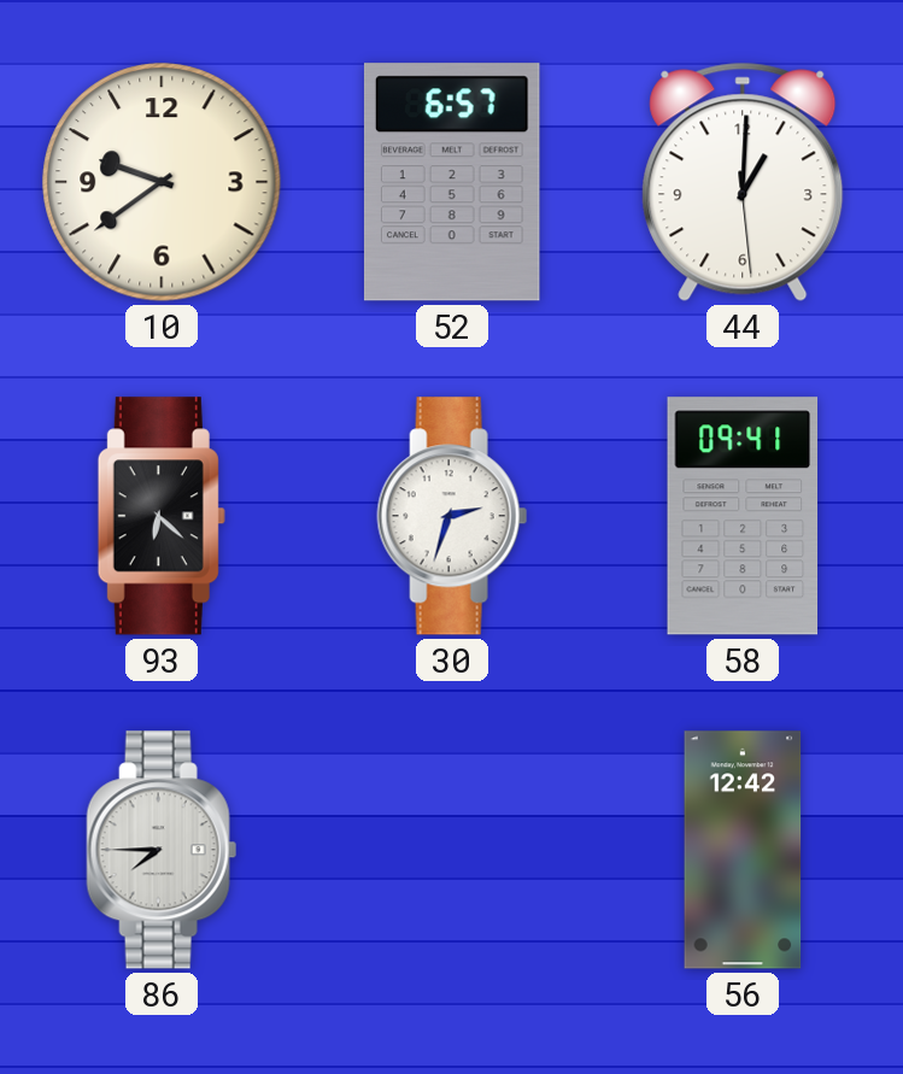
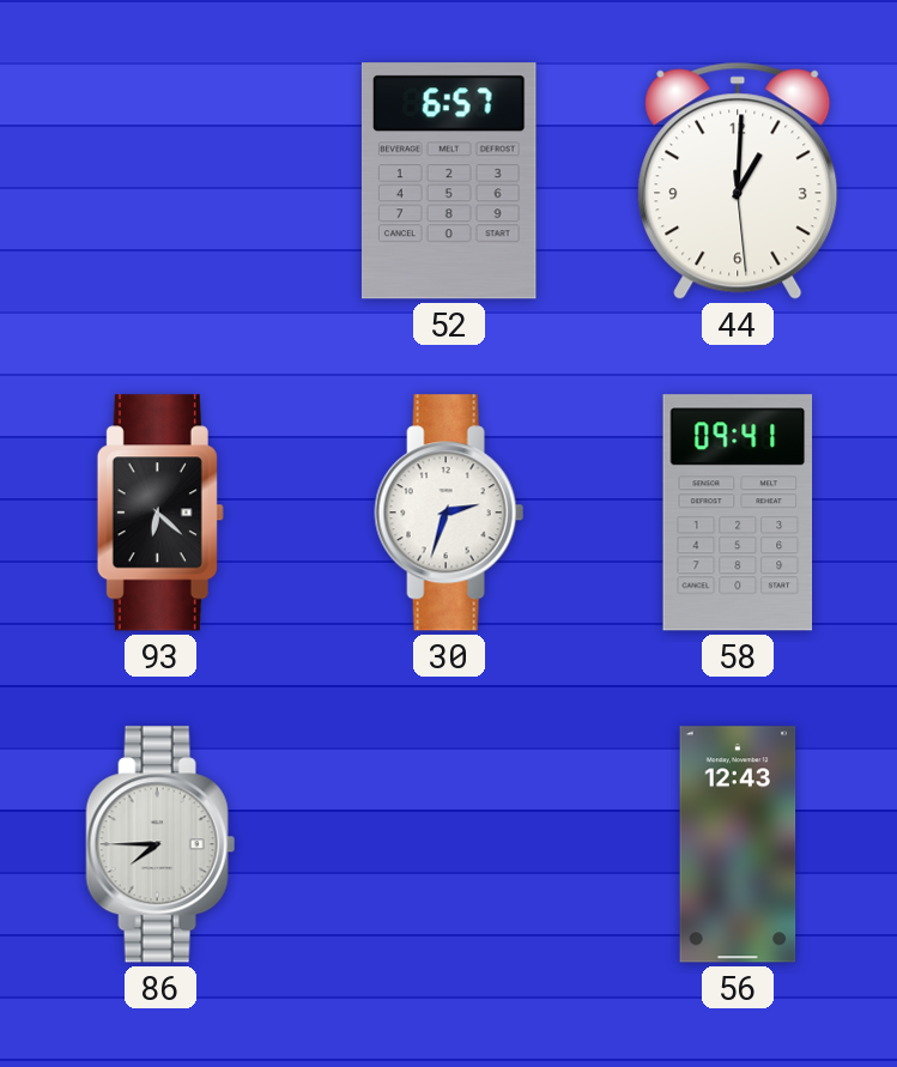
10: 9:39 -> none
56: 12:42 -> 12:43
